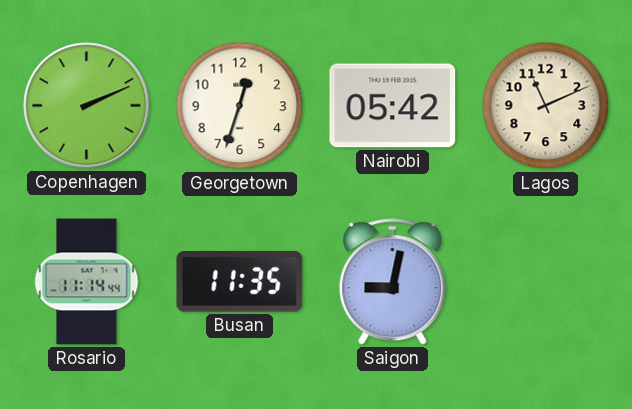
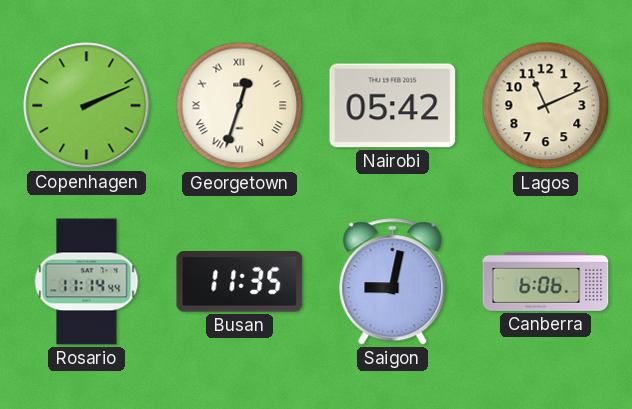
Georgetown numerals: Arabic -> Roman
Canberra: none -> 6:06
